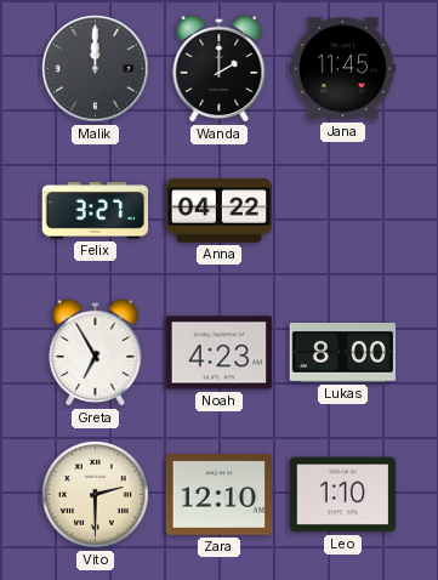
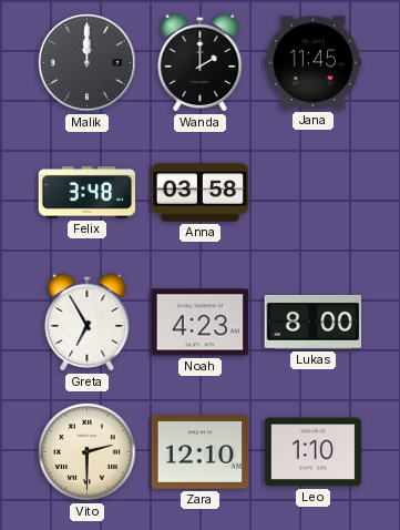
Felix: 3:27 -> 3:48
Anna: 04:22 -> 03:58
